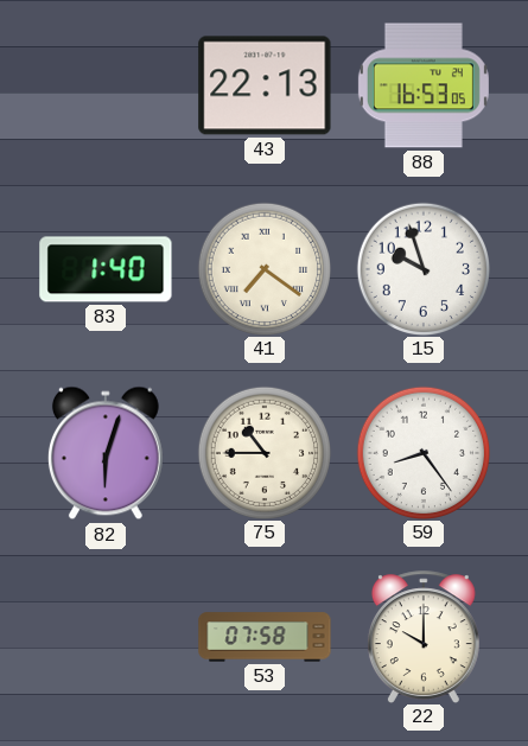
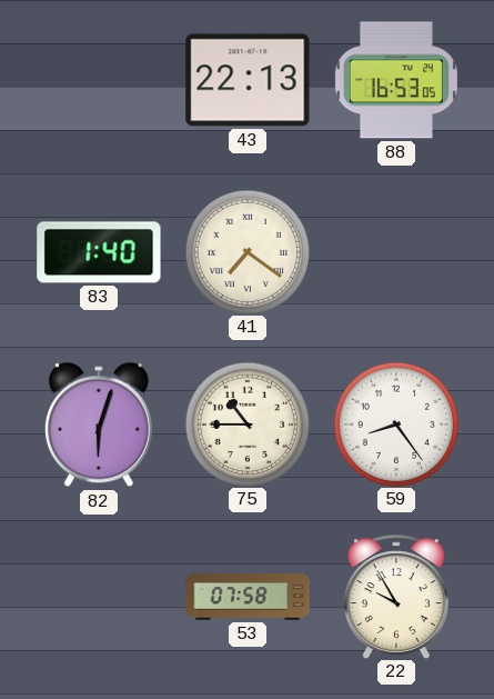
15: 9:57 -> none
22: 10:00 -> 9:55
